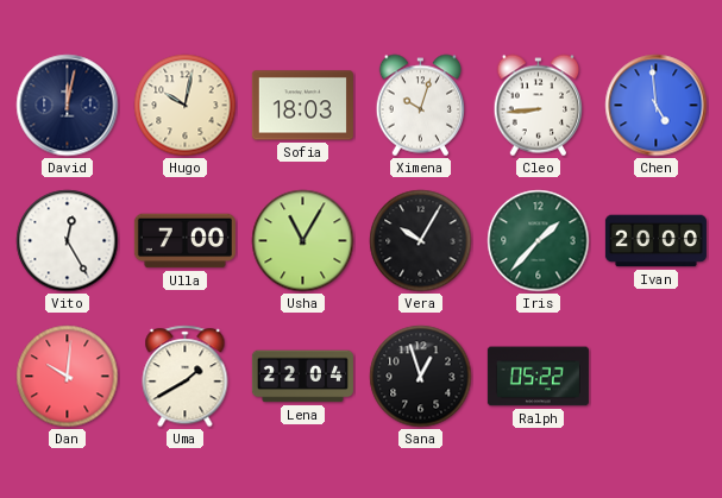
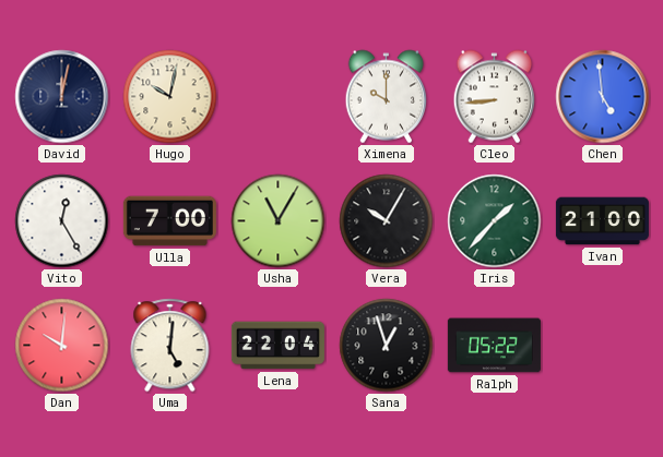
Sofia: 18:03 -> none
Ximena: 10:03 -> 10:00
Ivan: 20:00 -> 21:00
Uma: 1:40 -> 5:01
